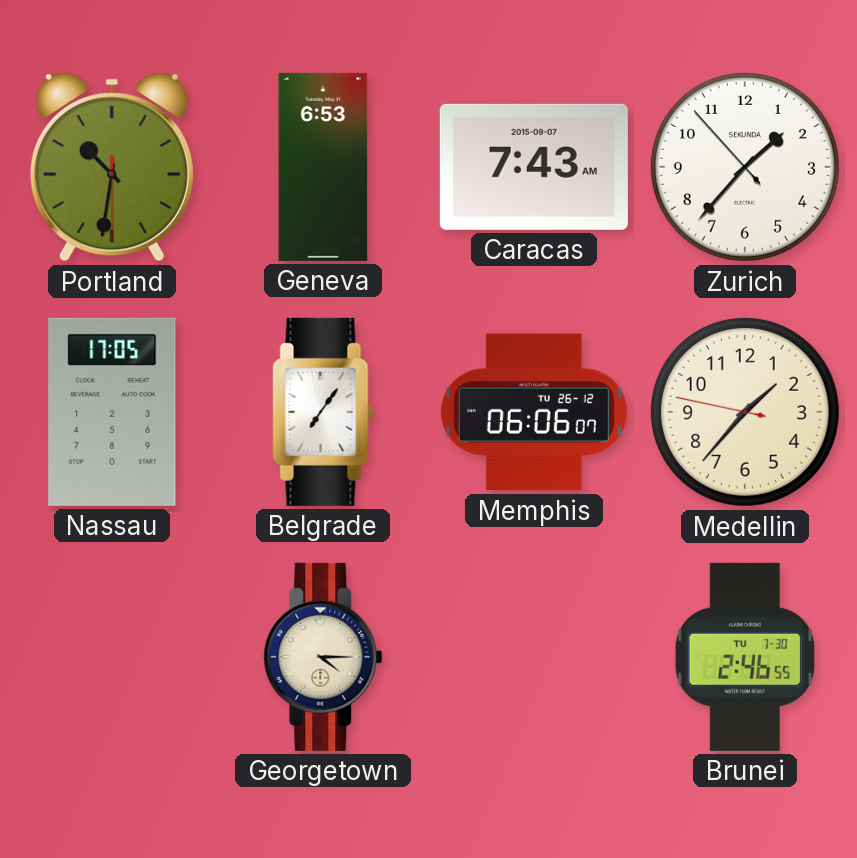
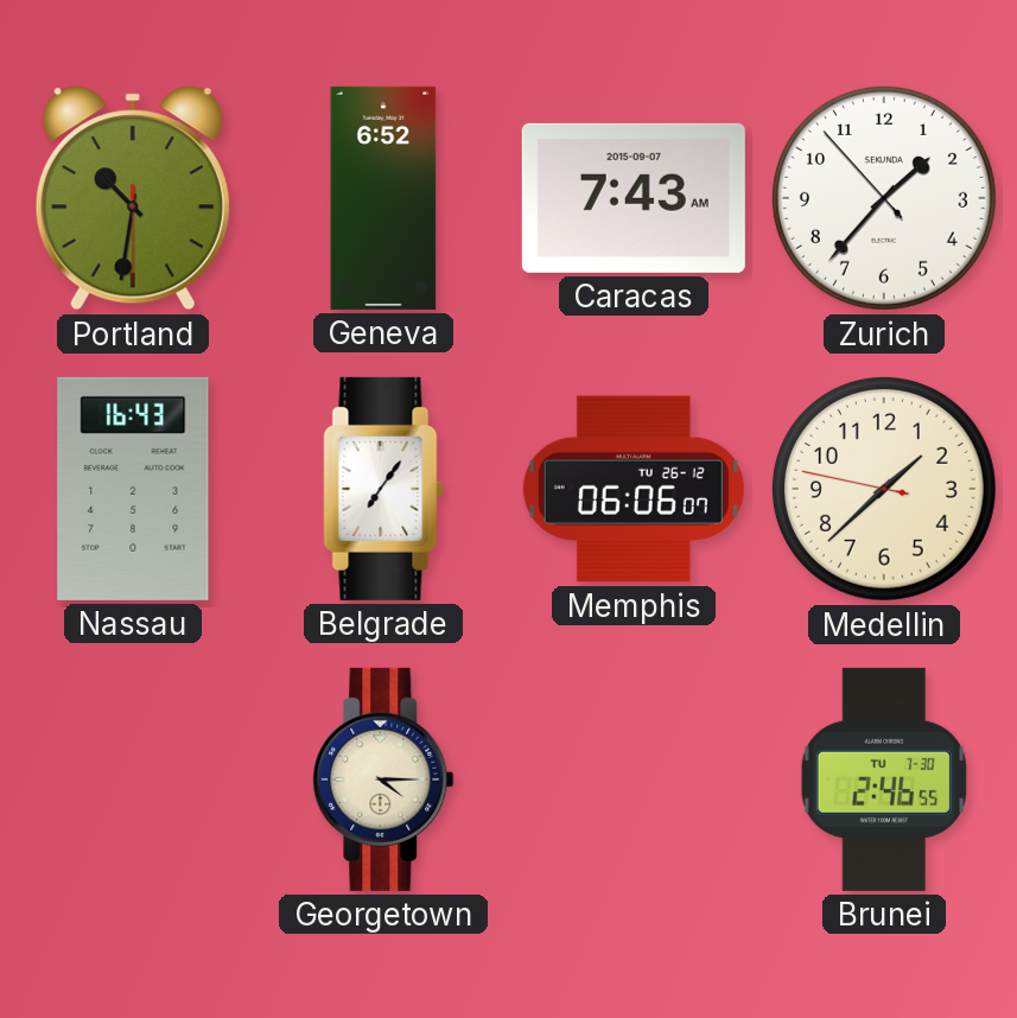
Geneva: 6:53 -> 6:52
Nassau: 17:05 -> 16:43
Medellin: 1:36 -> 1:37
